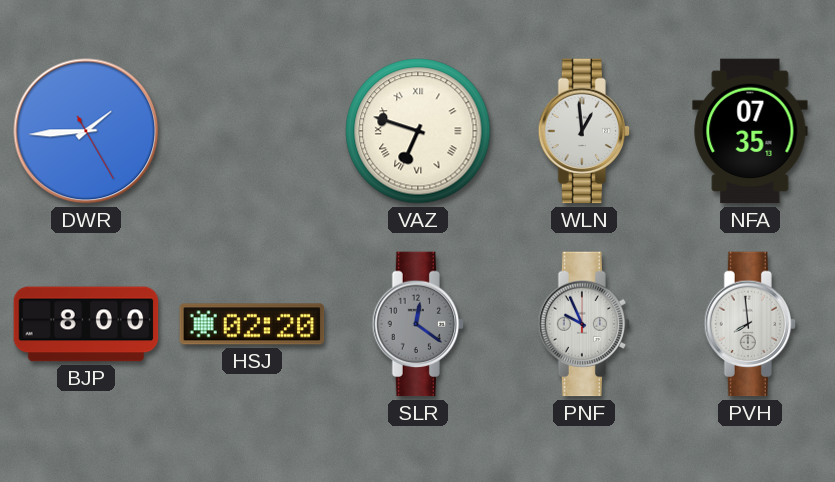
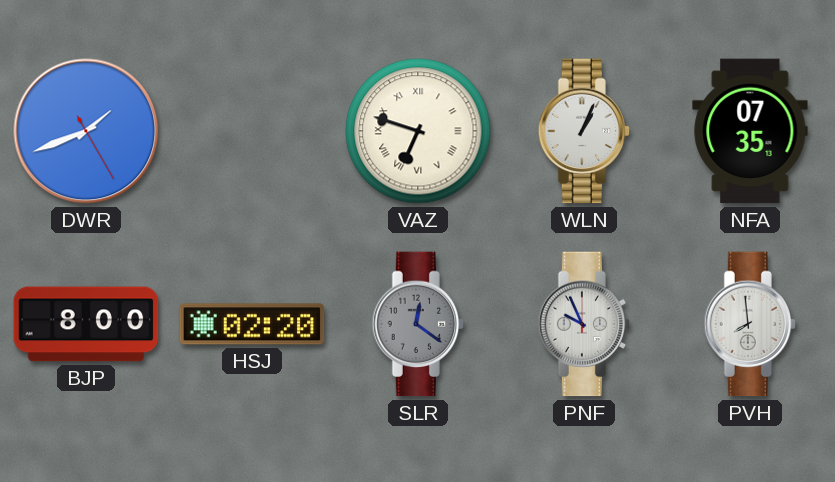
DWR: 1:44 -> 1:41
WLN: 12:59 -> 1:04
